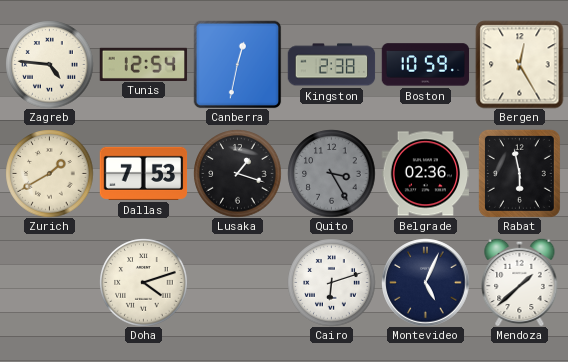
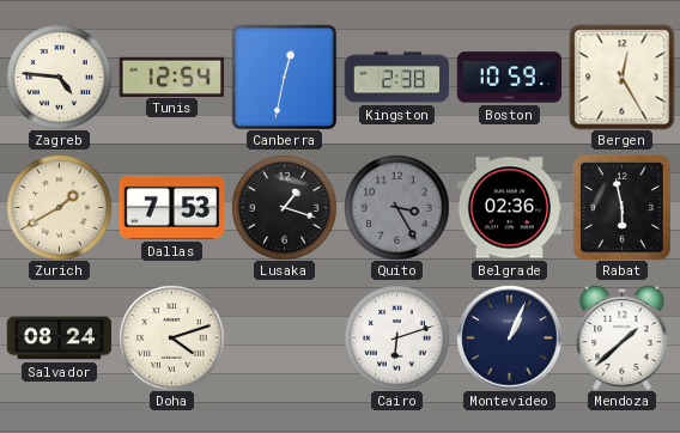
Salvador: none -> 08:24
Montevideo: 5:04 -> 1:04
